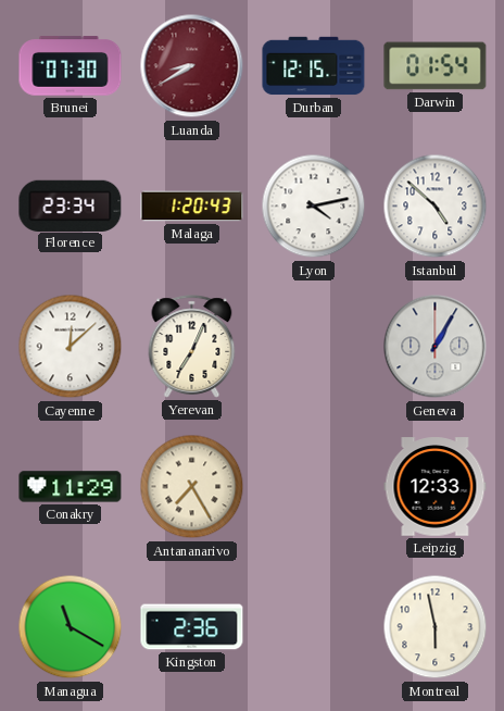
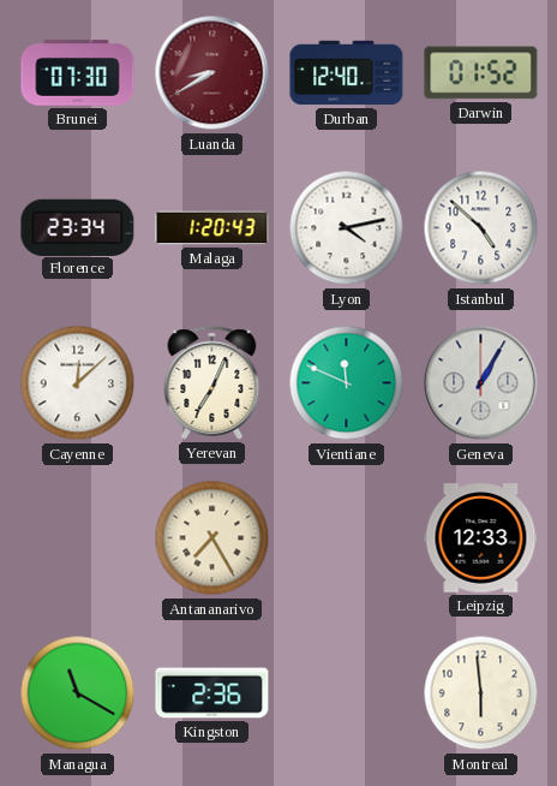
Durban: 12:15 -> 12:40
Darwin: 01:54 -> 01:52
Vientiane: none -> 11:49
Conakry: 11:29 -> none
Montreal: 5:58 -> 5:59
